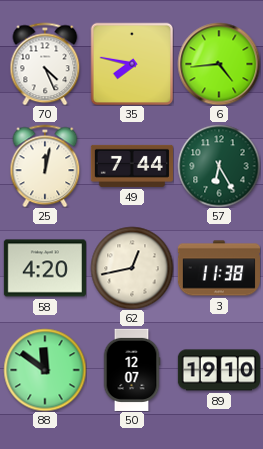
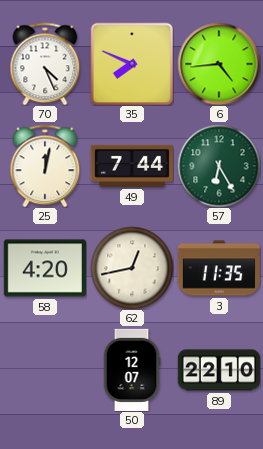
35: 7:47 -> 7:49
3: 11:38 -> 11:35
88: 11:51 -> none
89: 19:10 -> 22:10
